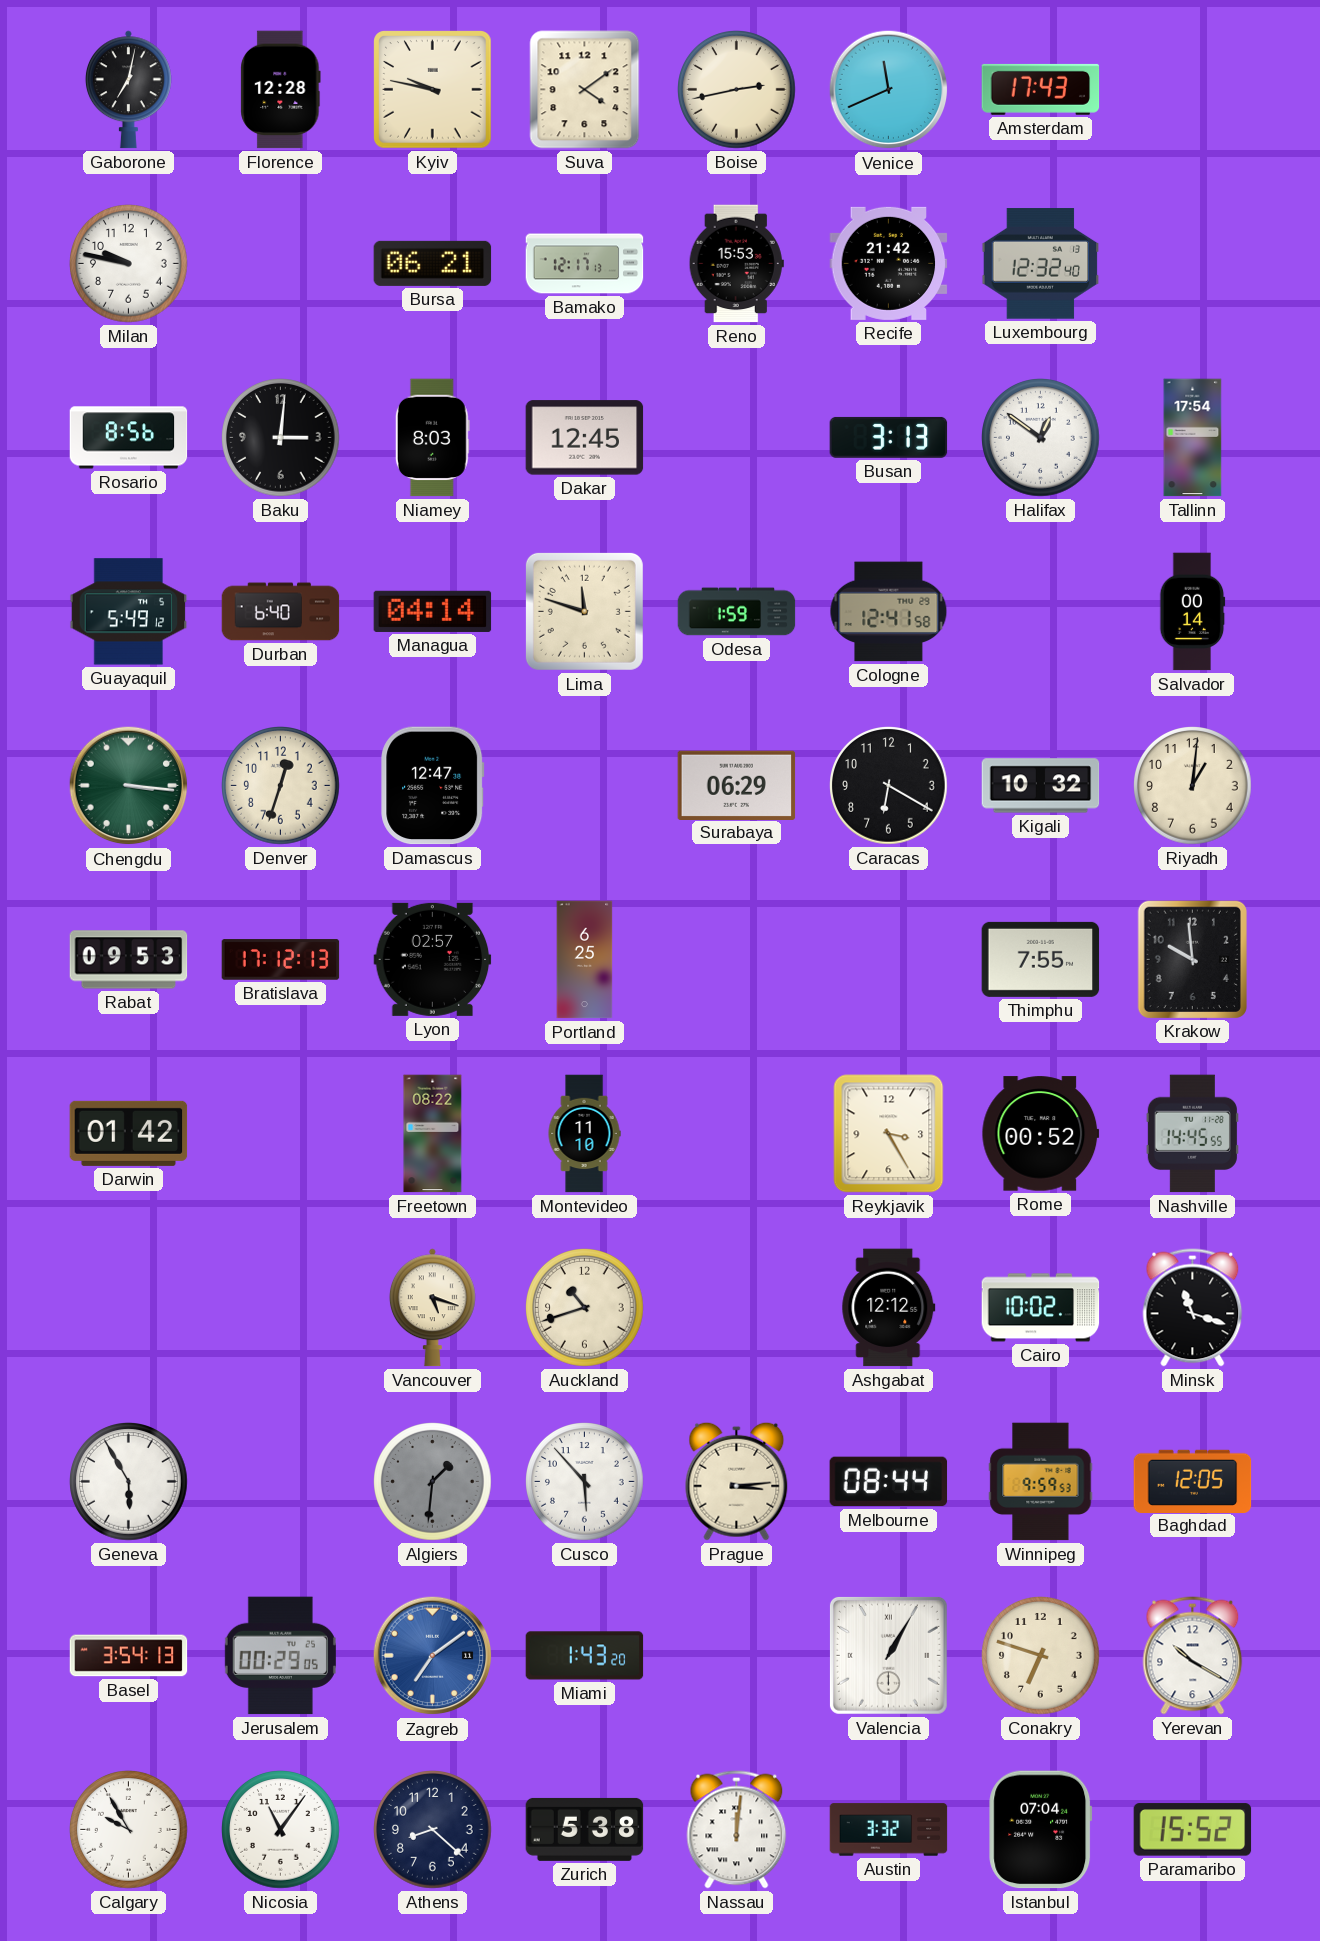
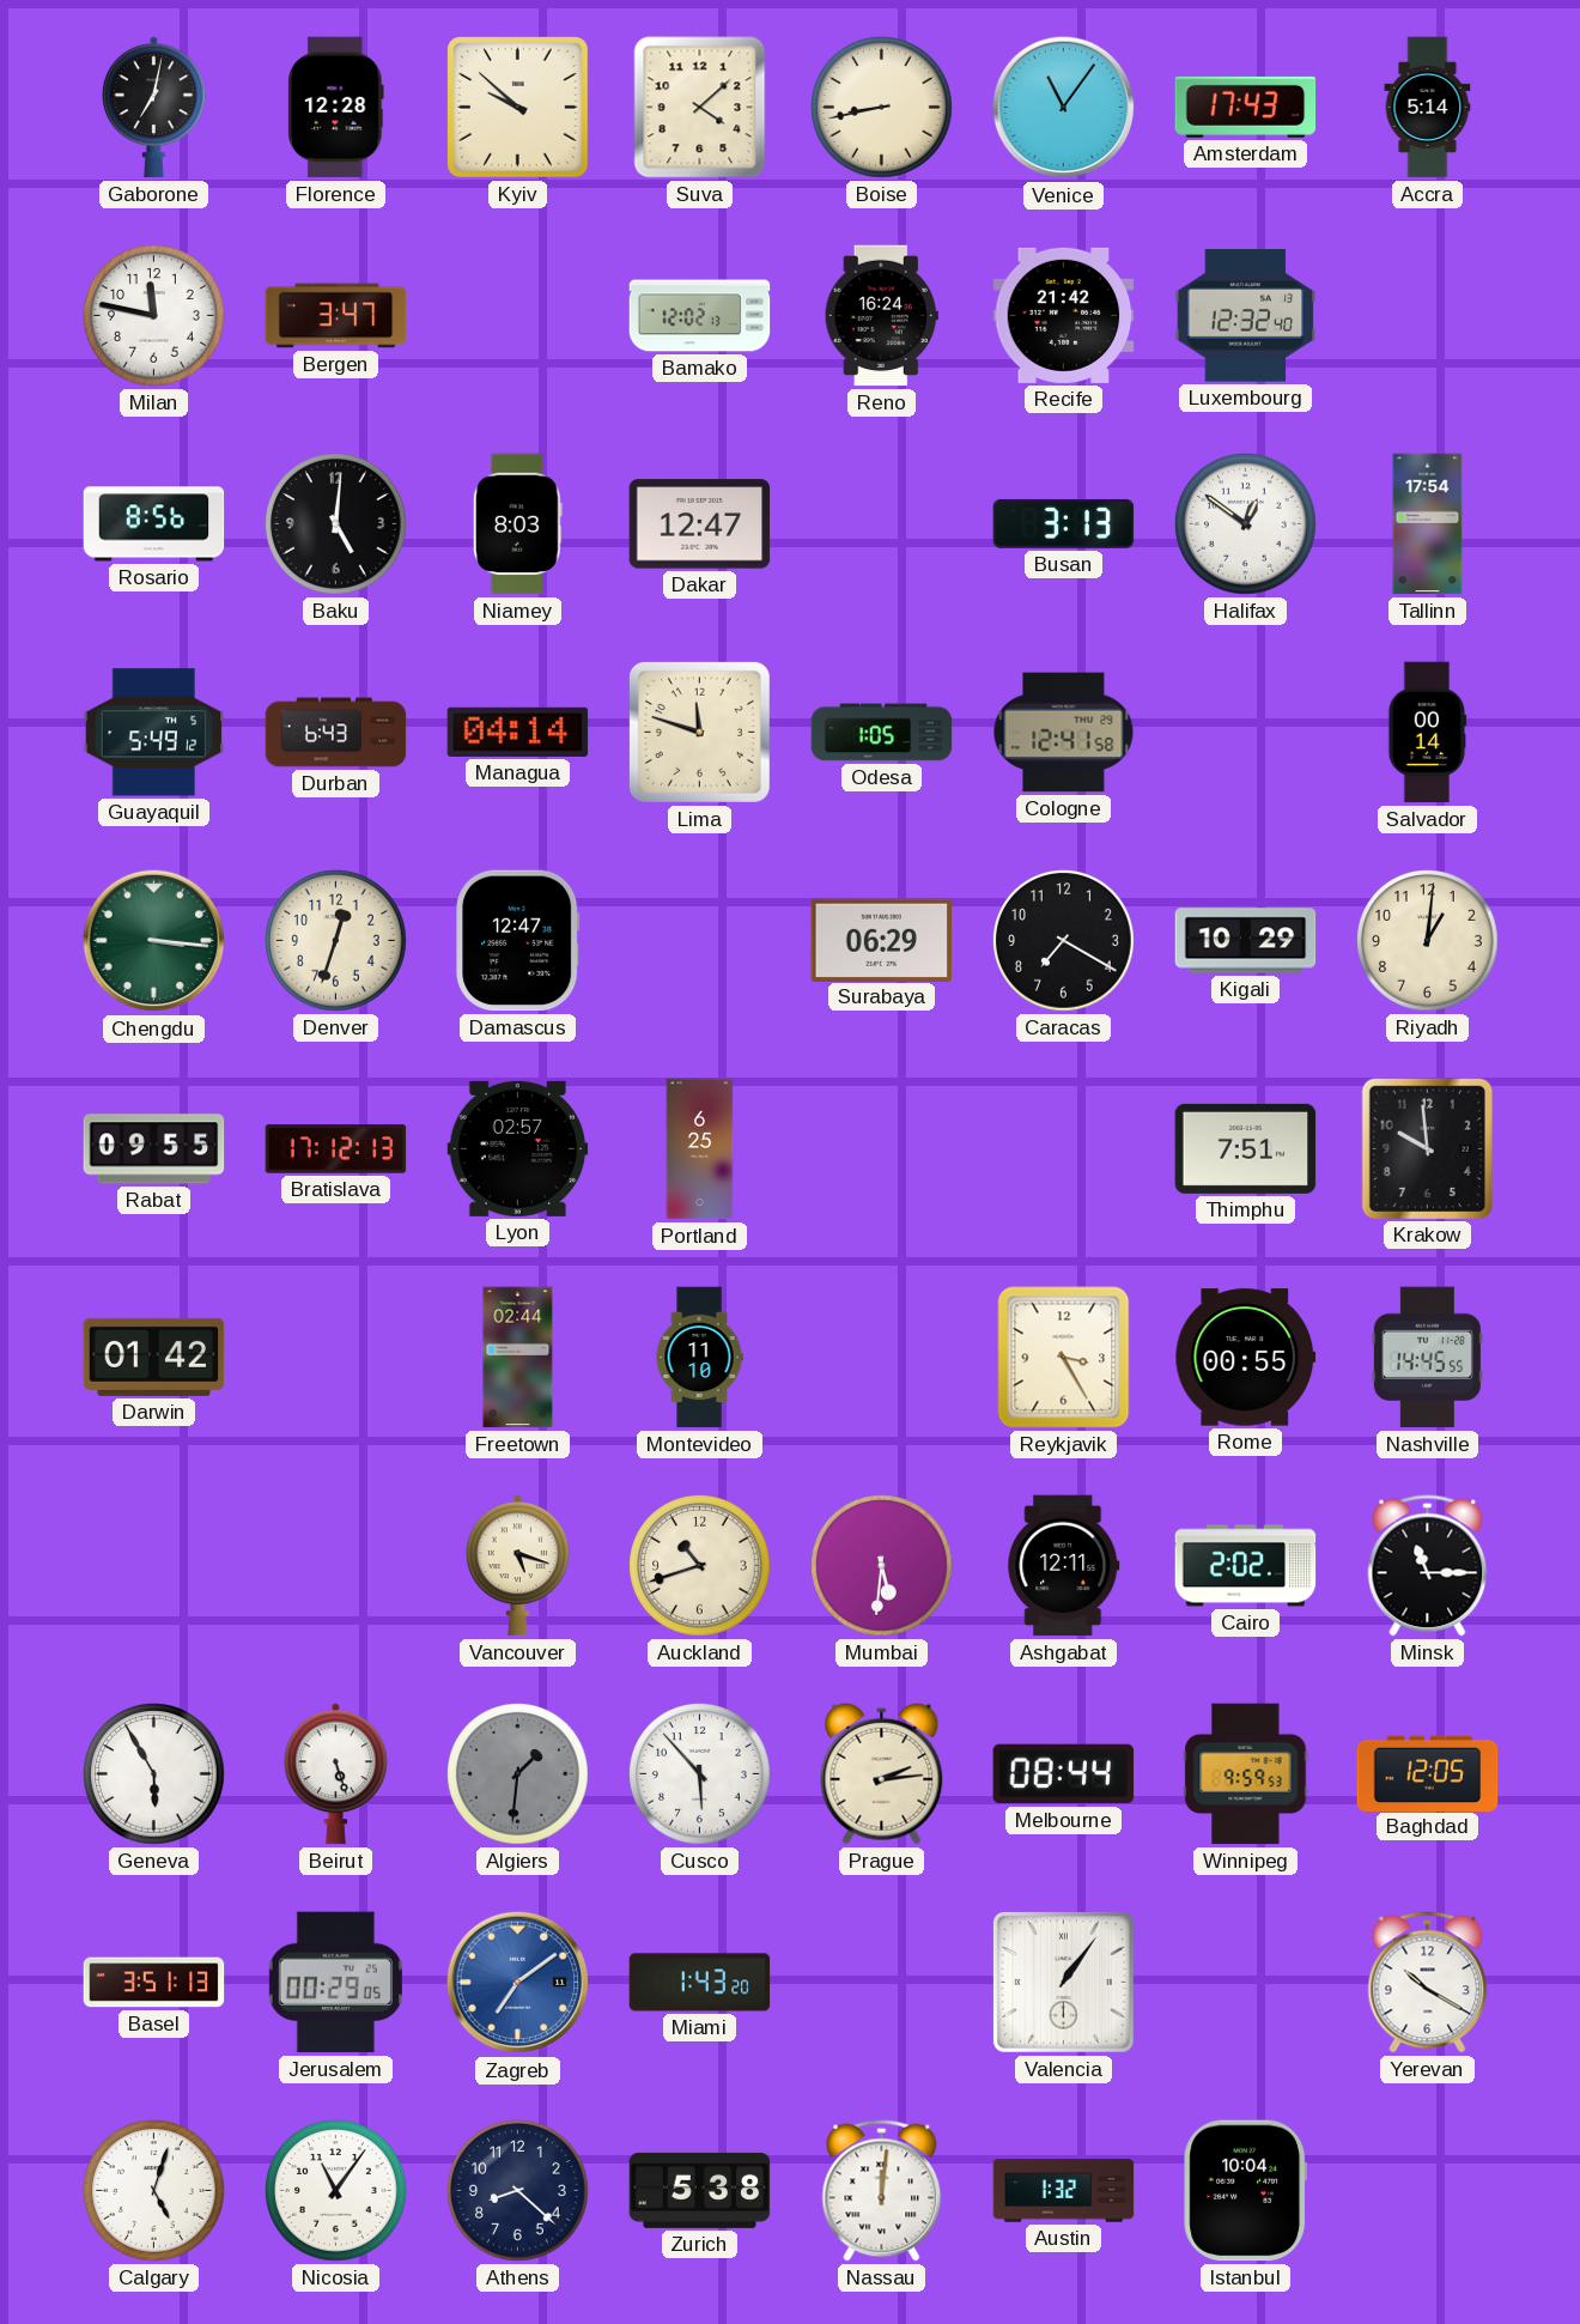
Kyiv: 9:47 -> 9:52
Suva: 4:09 -> 4:08
Boise: 2:43 -> 8:43
Venice: 11:41 -> 11:06
Accra: none -> 5:14
Milan: 9:47 -> 11:47
Bergen: none -> 3:47
Bursa: 06:21 -> none
Bamako: 12:17 -> 12:02
Reno: 15:53 -> 16:24
Baku: 3:01 -> 5:01
Dakar: 12:45 -> 12:47
Durban: 6:40 -> 6:43
Odesa: 1:59 -> 1:05
Caracas: 6:20 -> 7:20
Kigali: 10:32 -> 10:29
Rabat: 09:53 -> 09:55
Thimphu: 7:55 -> 7:51
Freetown: 08:22 -> 02:44
Rome: 00:52 -> 00:55
Mumbai: none -> 5:31
Ashgabat: 12:12 -> 12:11
Cairo: 10:02 -> 2:02
Minsk: 11:18 -> 11:15
Beirut: none -> 5:27
Prague: 3:14 -> 2:14
Basel: 3:54 -> 3:51
Valencia: 1:05 -> 1:06
Conakry: 6:48 -> none
Calgary: 9:55 -> 5:03
Austin: 3:32 -> 1:32
Istanbul: 07:04 -> 10:04
Paramaribo: 15:52 -> none
